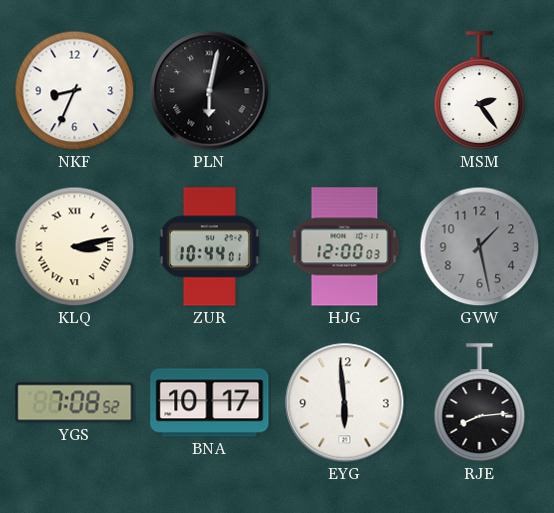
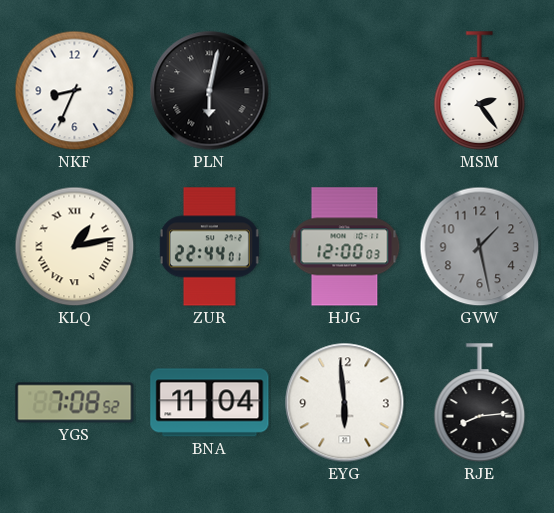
KLQ: 3:13 -> 1:13
ZUR: 10:44 -> 22:44
BNA: 10:17 -> 11:04
